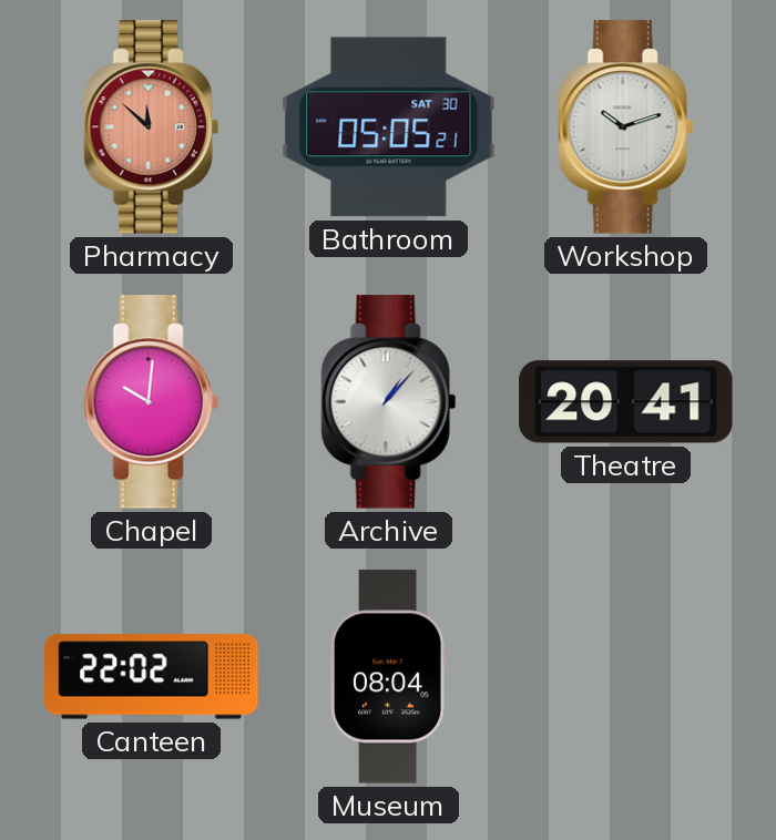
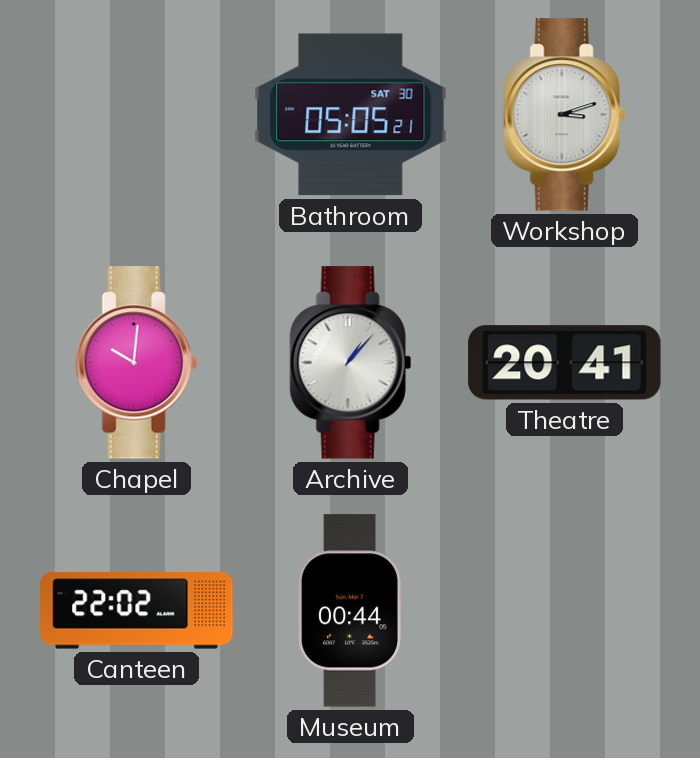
Pharmacy: 11:52 -> none
Workshop: 10:12 -> 3:12
Museum: 08:04 -> 00:44
